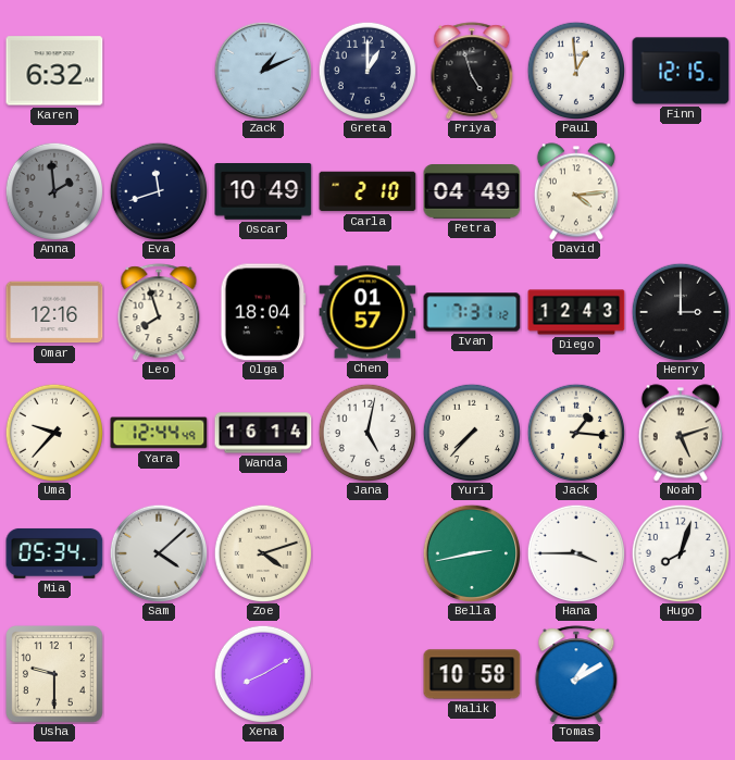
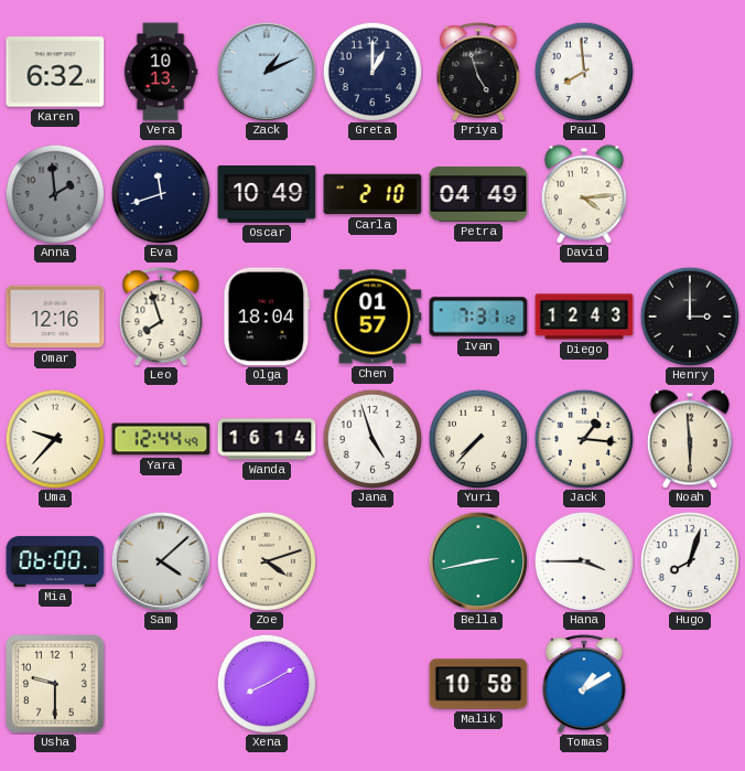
Vera: none -> 10:13
Paul: 12:59 -> 7:59
Finn: 12:15 -> none
Jana: 5:02 -> 4:57
Noah: 5:12 -> 5:59
Mia: 05:34 -> 06:00
